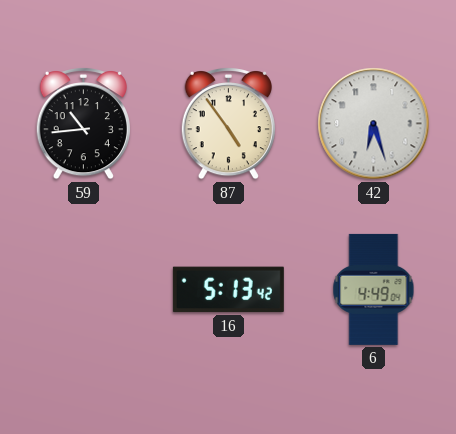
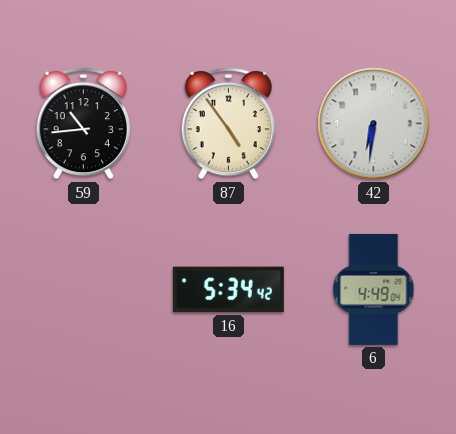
42: 6:27 -> 6:31
16: 5:13 -> 5:34
